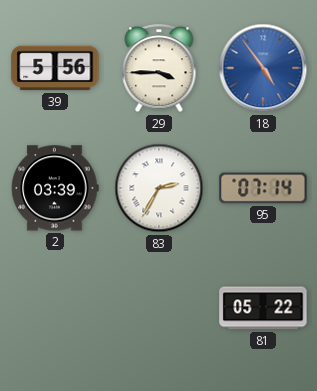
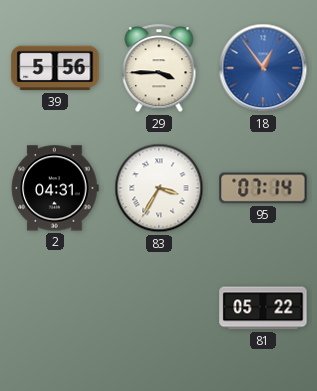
18: 4:54 -> 12:54
2: 03:39 -> 04:31
83: 2:35 -> 3:35
